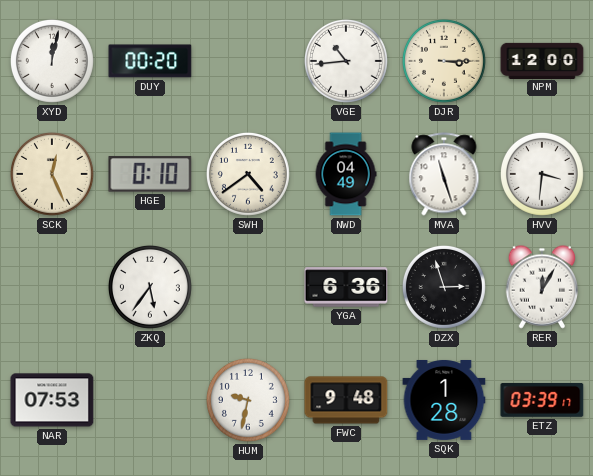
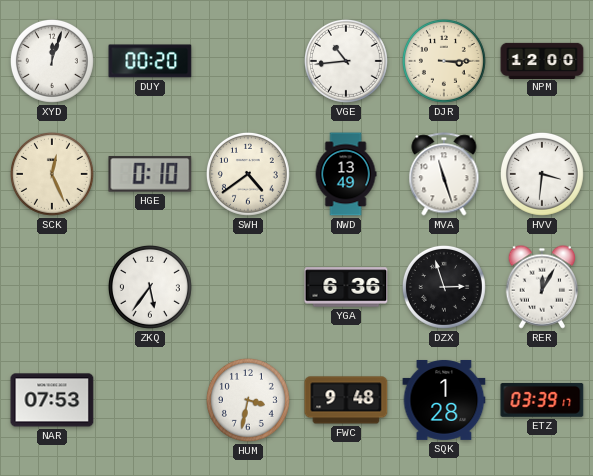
XYD: 12:02 -> 12:03
NWD: 04:49 -> 13:49
HUM: 9:32 -> 3:32
